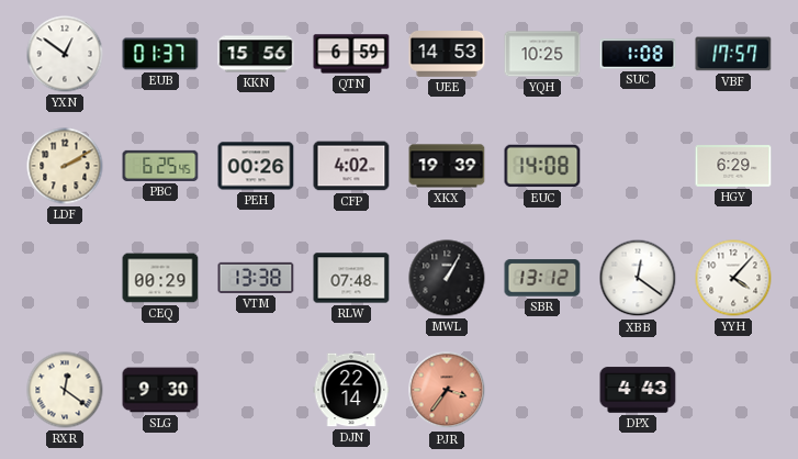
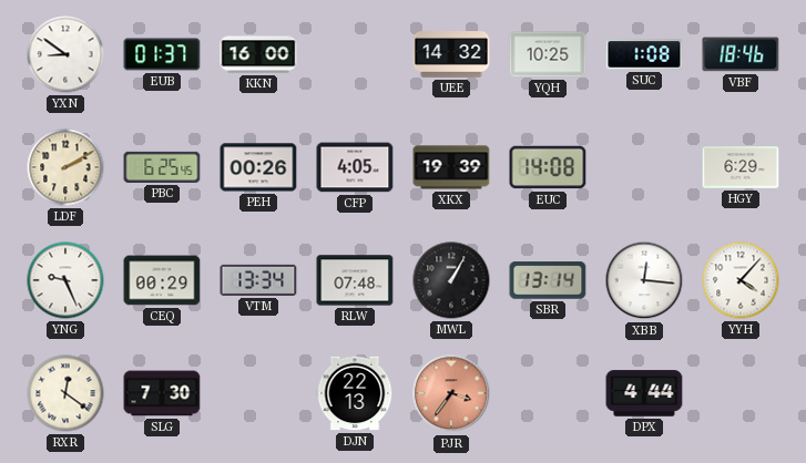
YXN: 12:51 -> 8:51
KKN: 15:56 -> 16:00
QTN: 6:59 -> none
UEE: 14:53 -> 14:32
VBF: 17:57 -> 18:46
CFP: 4:02 -> 4:05
YNG: none -> 9:26
VTM: 13:38 -> 13:34
SBR: 13:12 -> 13:14
XBB: 12:21 -> 12:16
SLG: 9:30 -> 7:30
DJN: 22:14 -> 22:13
DPX: 4:43 -> 4:44
